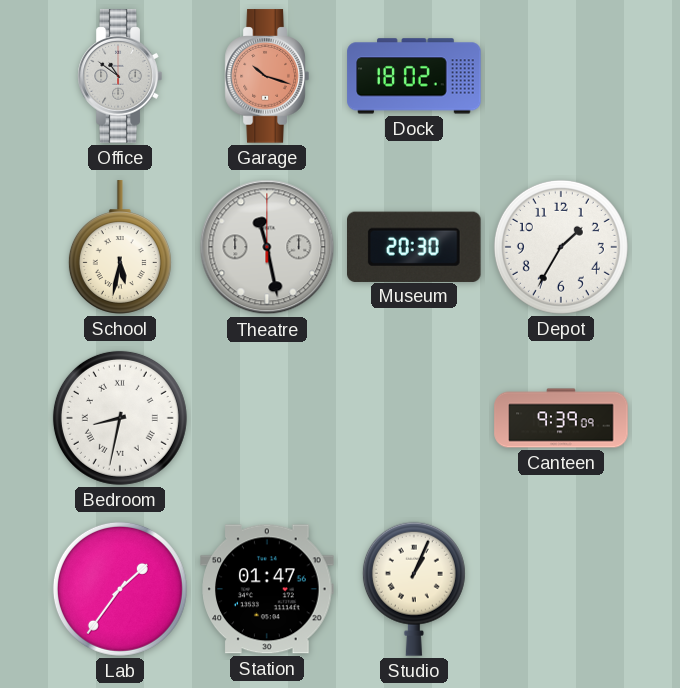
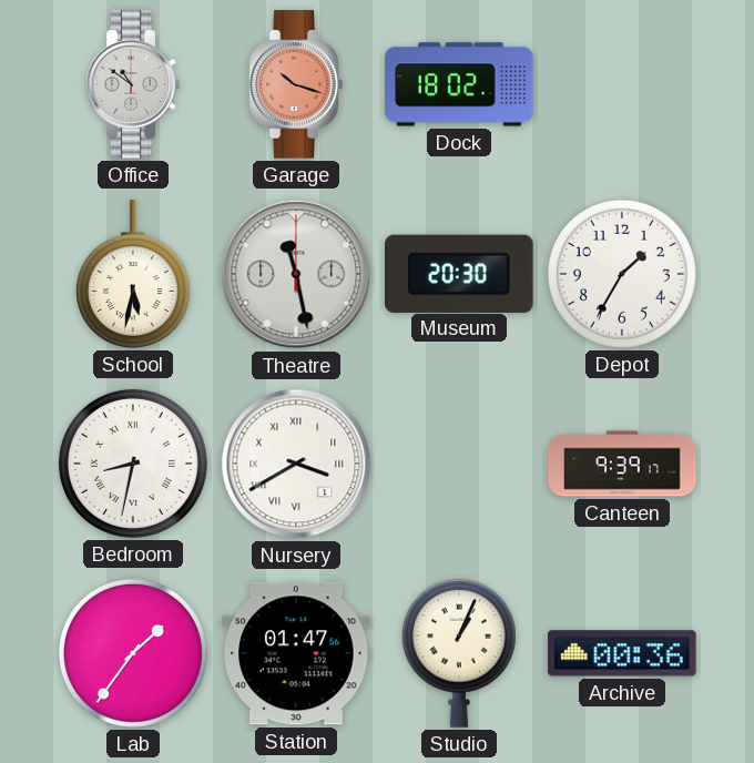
Nursery: none -> 3:40
Canteen: 9:39:09 -> 9:39:17
Archive: none -> 00:36
